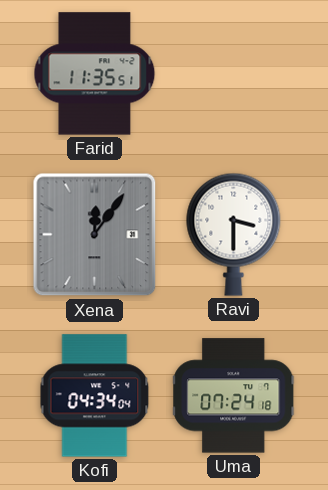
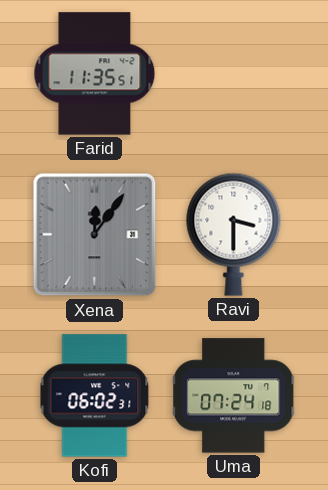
Kofi: 04:34 -> 06:02
